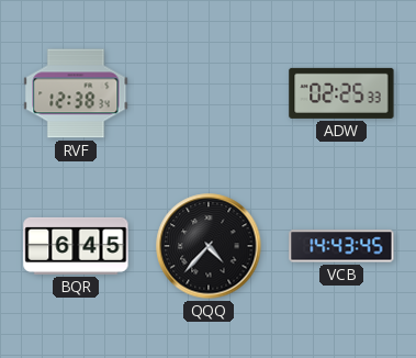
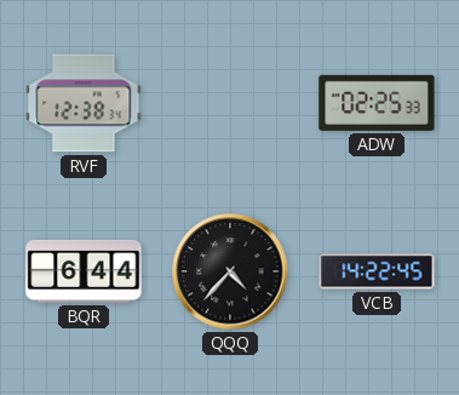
BQR: 6:45 -> 6:44
VCB: 14:43 -> 14:22
